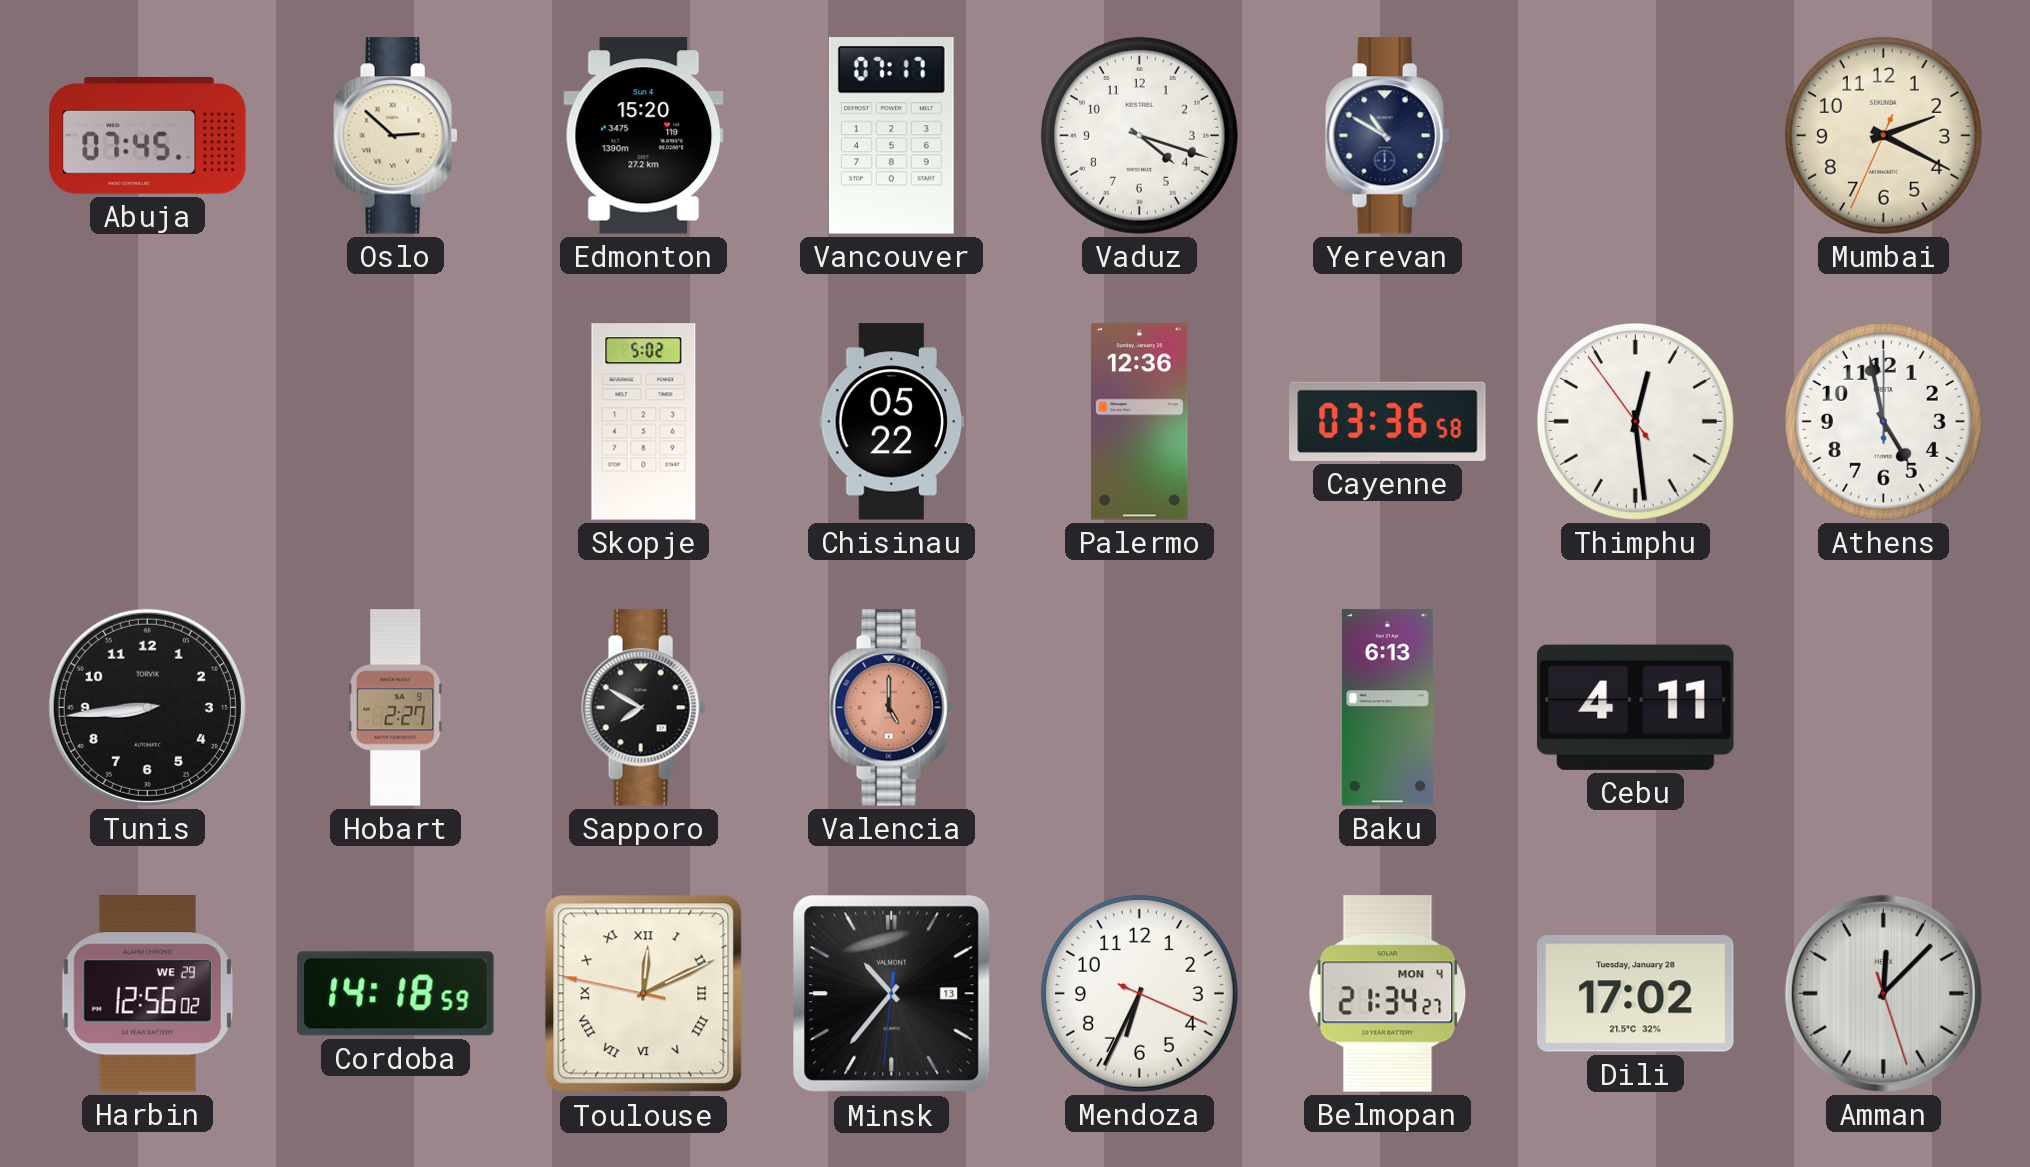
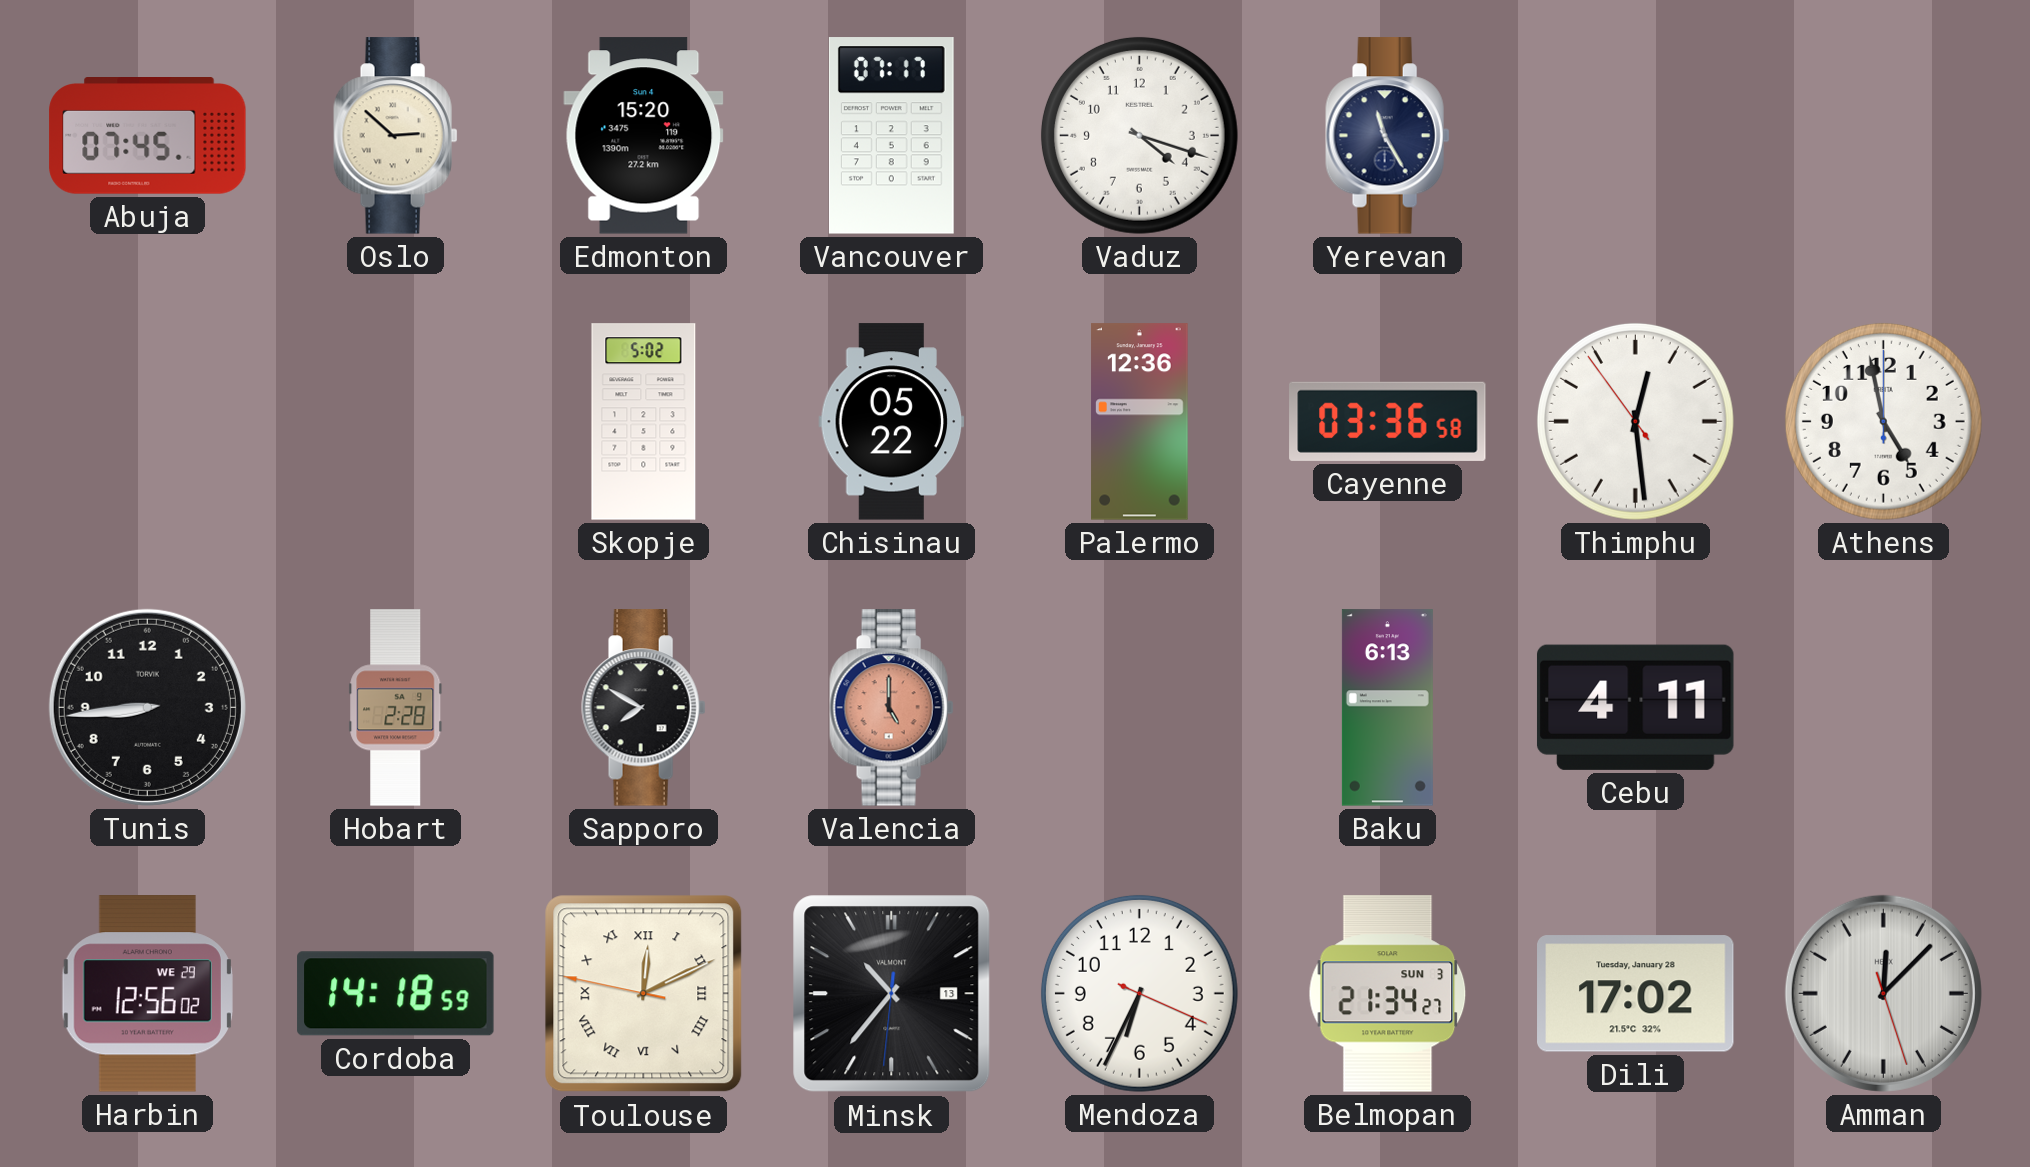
Yerevan: 10:50 -> 11:25
Mumbai: 2:19 -> none
Hobart: 2:27 -> 2:28
Belmopan date: MON 4 -> SUN 3
